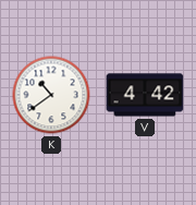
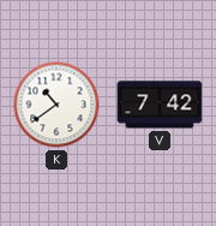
V: 4:42 -> 7:42
